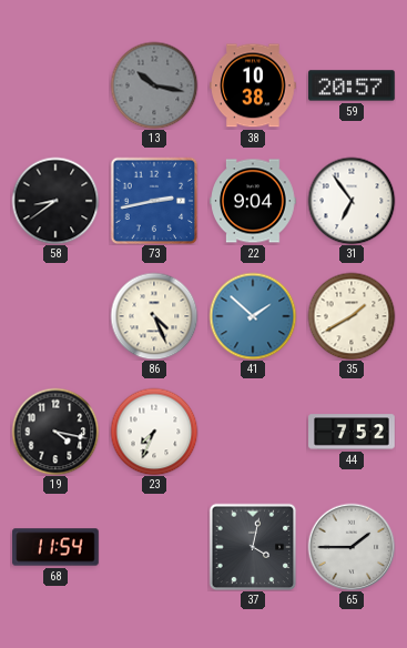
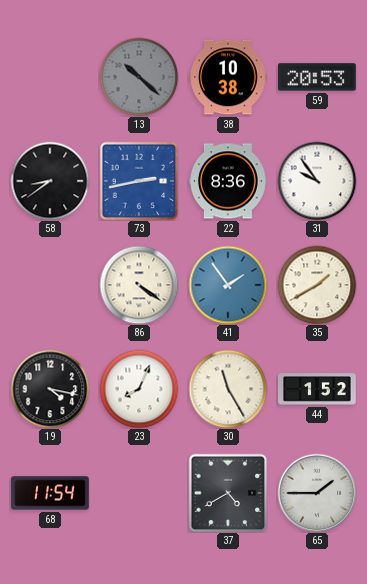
13: 10:17 -> 10:22
59: 20:57 -> 20:53
22: 9:04 -> 8:36
31: 6:54 -> 9:54
86: 4:26 -> 4:21
41: 1:52 -> 1:54
23: 7:34 -> 8:04
30: none -> 11:25
44: 7:52 -> 1:52
37: 4:02 -> 4:40
